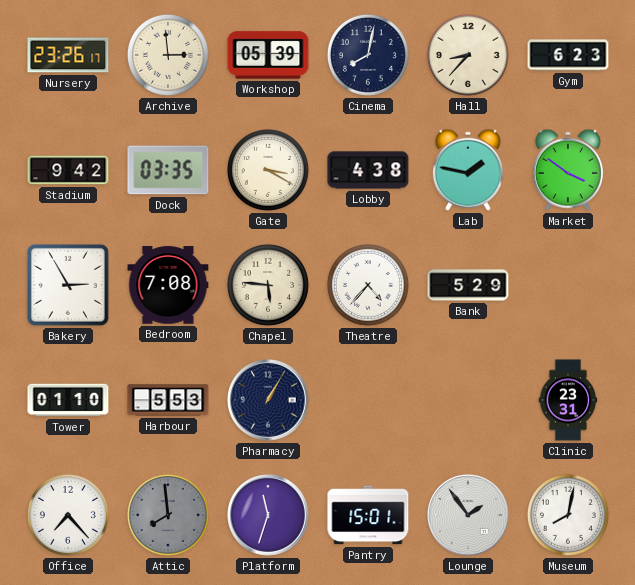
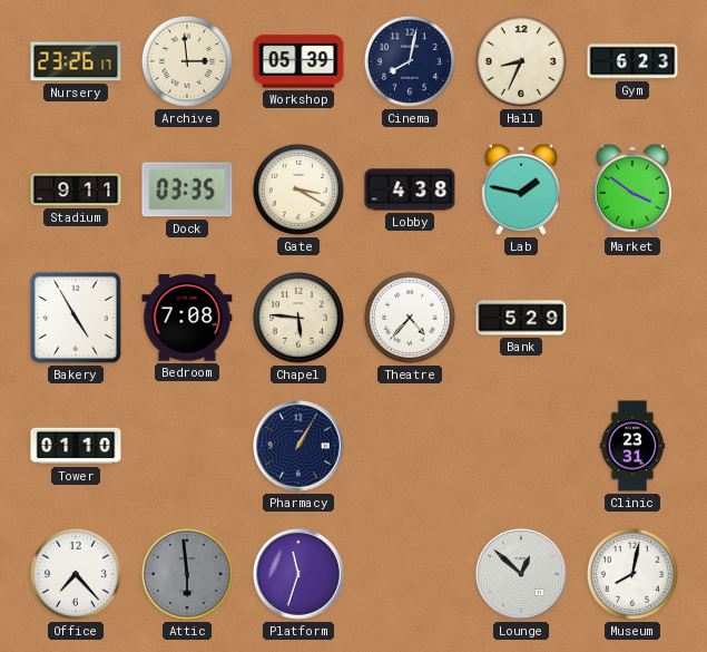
Hall: 8:37 -> 8:34
Stadium: 9:42 -> 9:11
Bakery: 2:55 -> 4:55
Harbour: 5:53 -> none
Attic: 7:59 -> 5:59
Pantry: 15:01 -> none
Lounge: 1:54 -> 12:52
